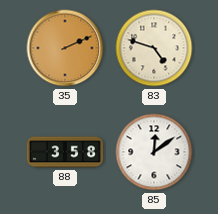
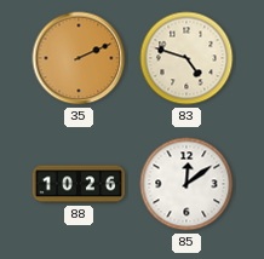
88: 3:58 -> 10:26
